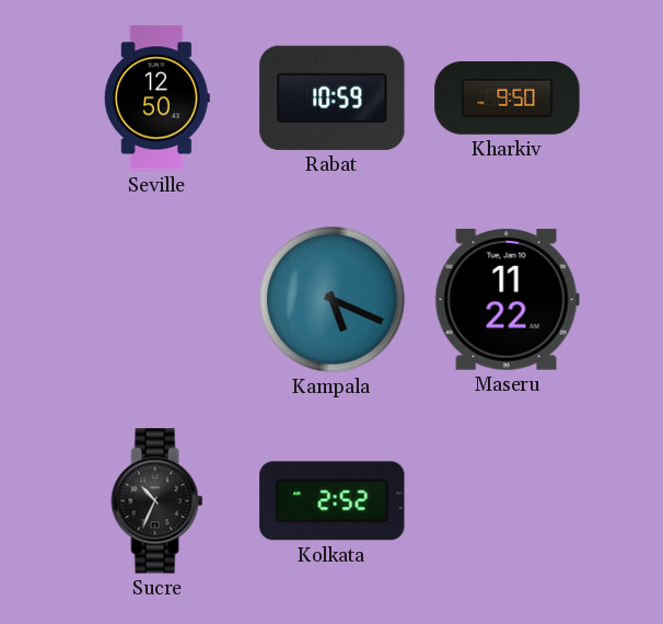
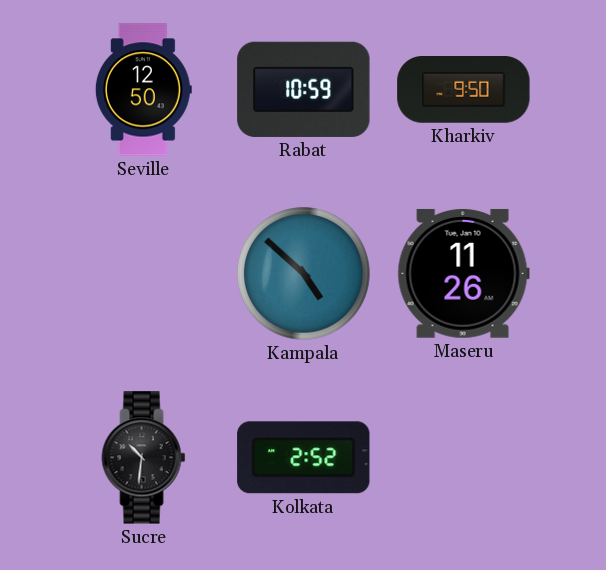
Kampala: 5:19 -> 4:52
Maseru: 11:22 -> 11:26
Sucre: 10:34 -> 10:31
